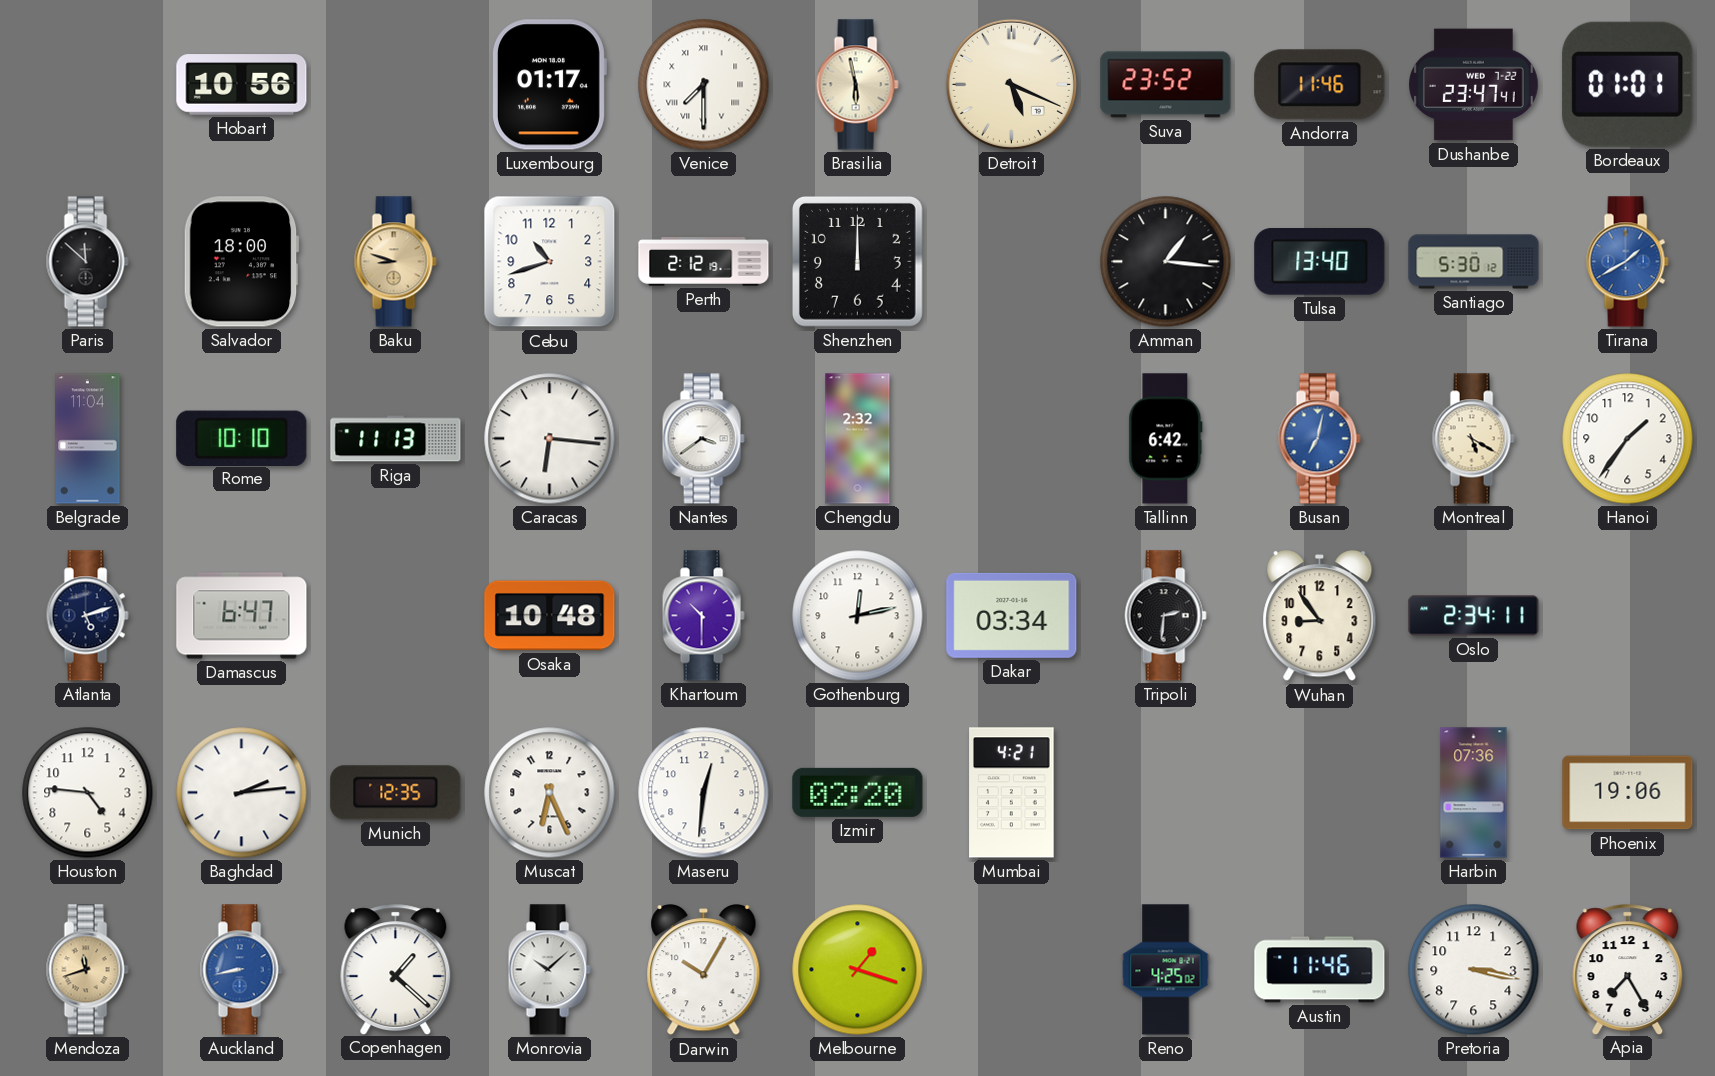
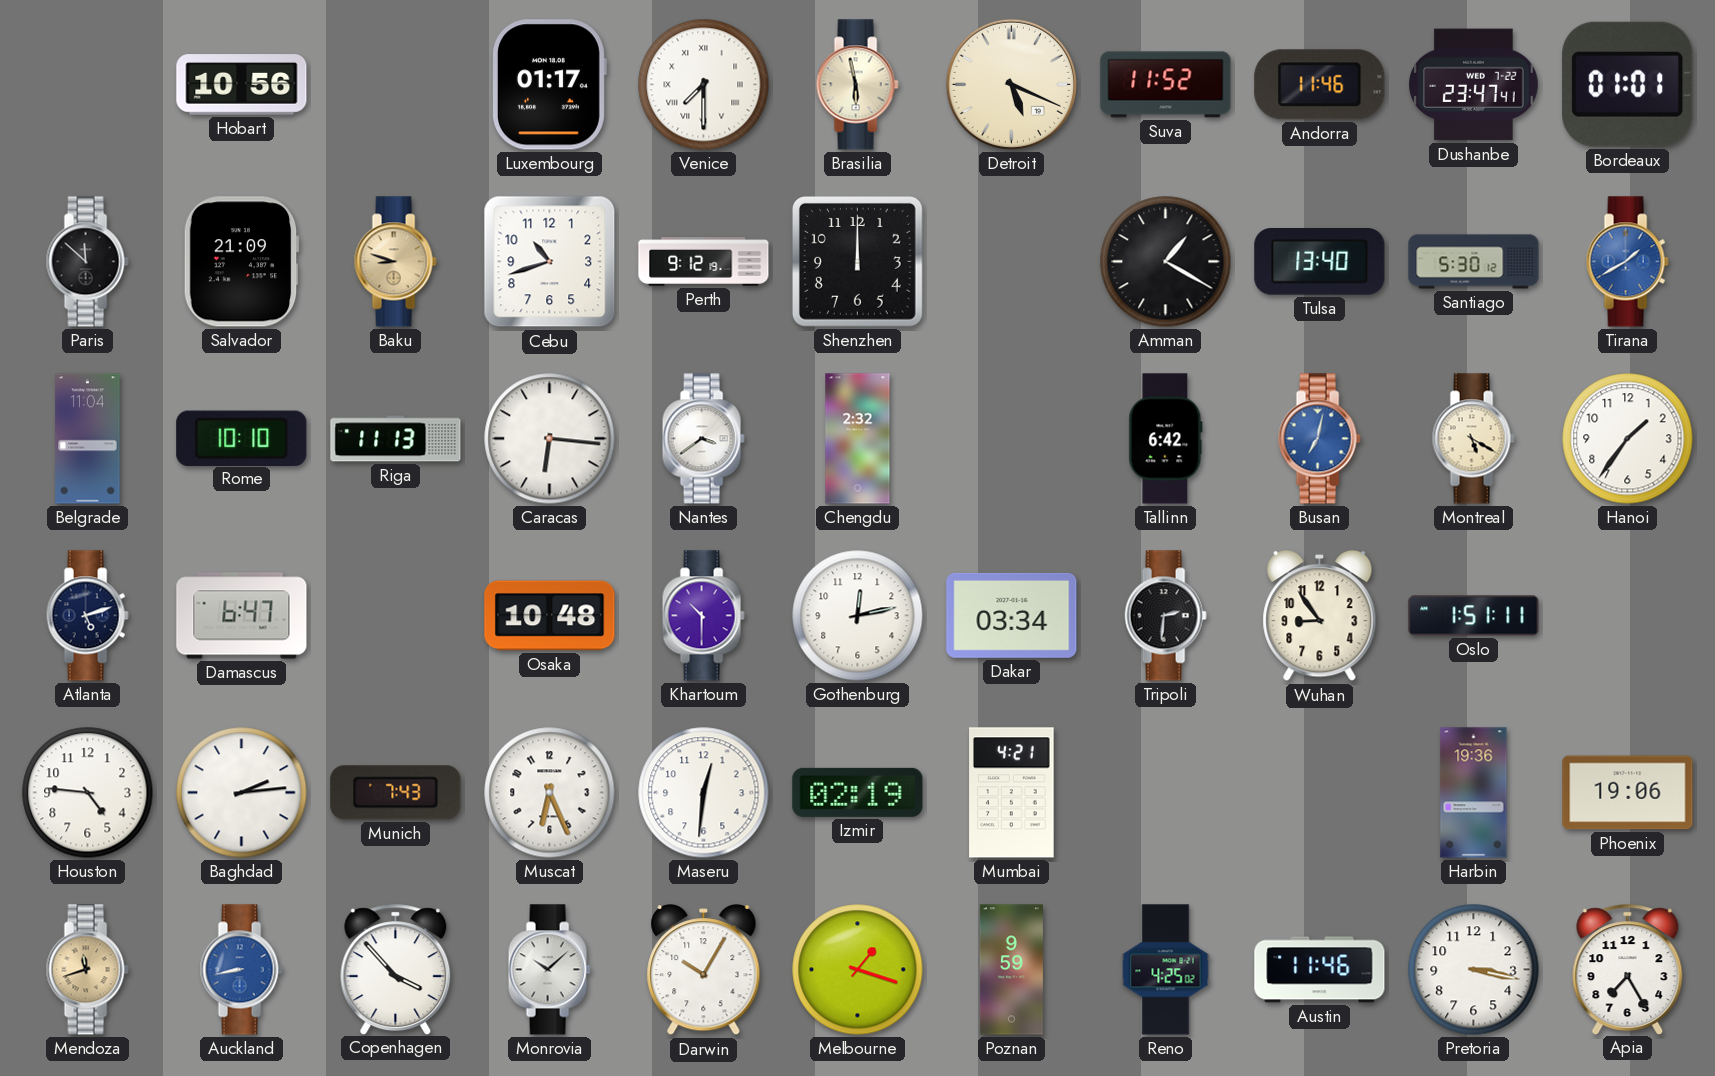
Suva: 23:52 -> 11:52
Salvador: 18:00 -> 21:09
Perth: 2:12 -> 9:12
Amman: 1:16 -> 1:20
Oslo: 2:34 -> 1:51
Munich: 12:35 -> 7:43
Izmir: 02:20 -> 02:19
Harbin: 07:36 -> 19:36
Copenhagen: 1:22 -> 3:53
Poznan: none -> 9:59
